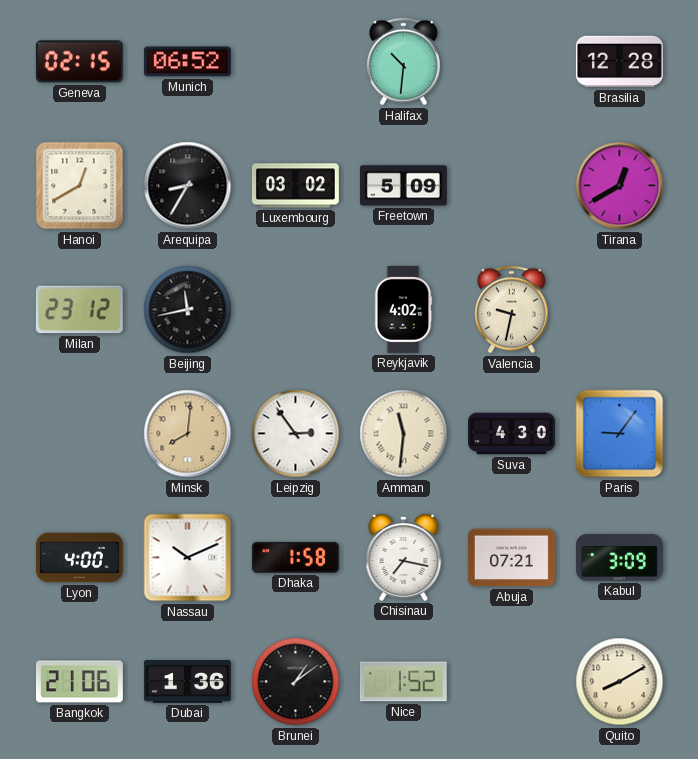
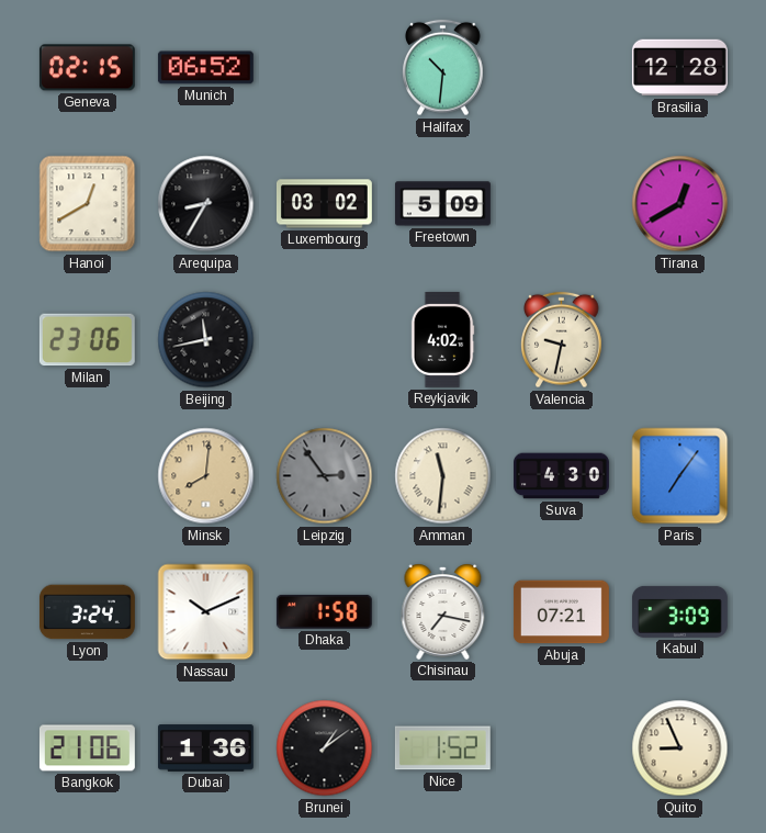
Milan: 23:12 -> 23:06
Leipzig dial: white -> grey
Paris: 9:06 -> 7:06
Lyon: 4:00 -> 3:24
Quito: 8:10 -> 8:56
